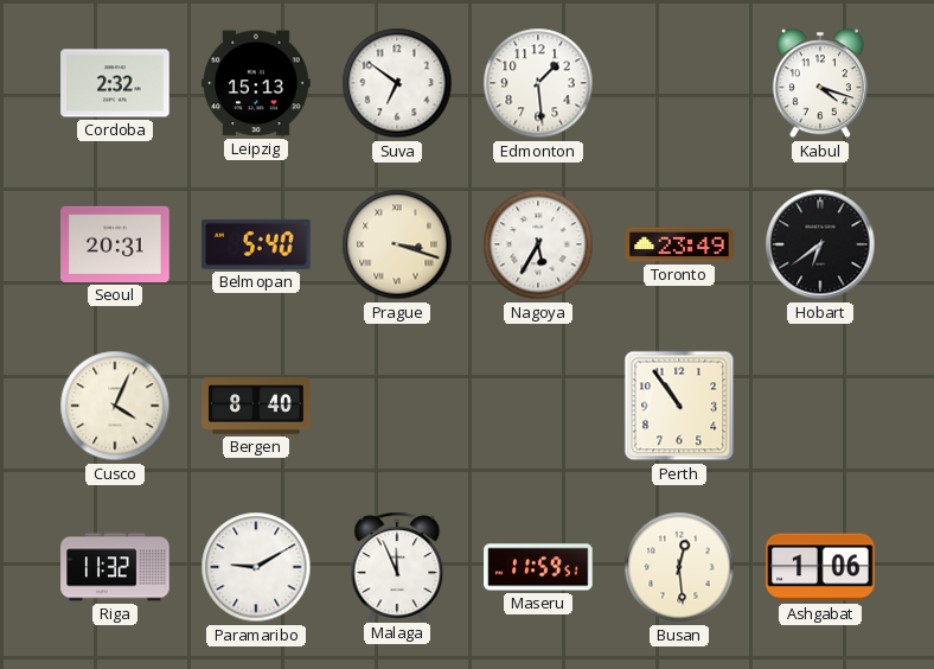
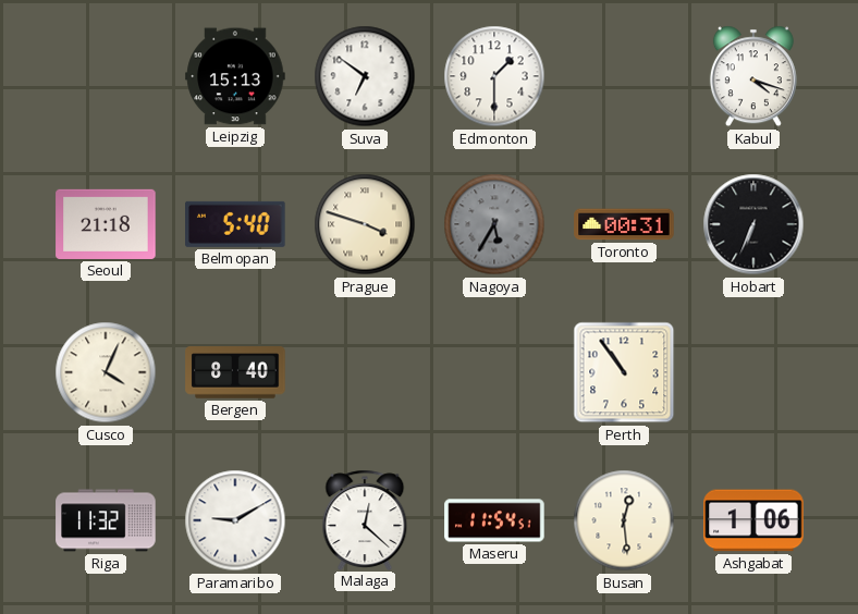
Cordoba: 2:32 -> none
Edmonton: 1:29 -> 1:30
Seoul: 20:31 -> 21:18
Prague: 3:18 -> 3:48
Nagoya dial: white -> grey
Toronto: 23:49 -> 00:31
Hobart: 6:39 -> 6:34
Malaga: 11:56 -> 12:22
Maseru: 11:59 -> 11:54
